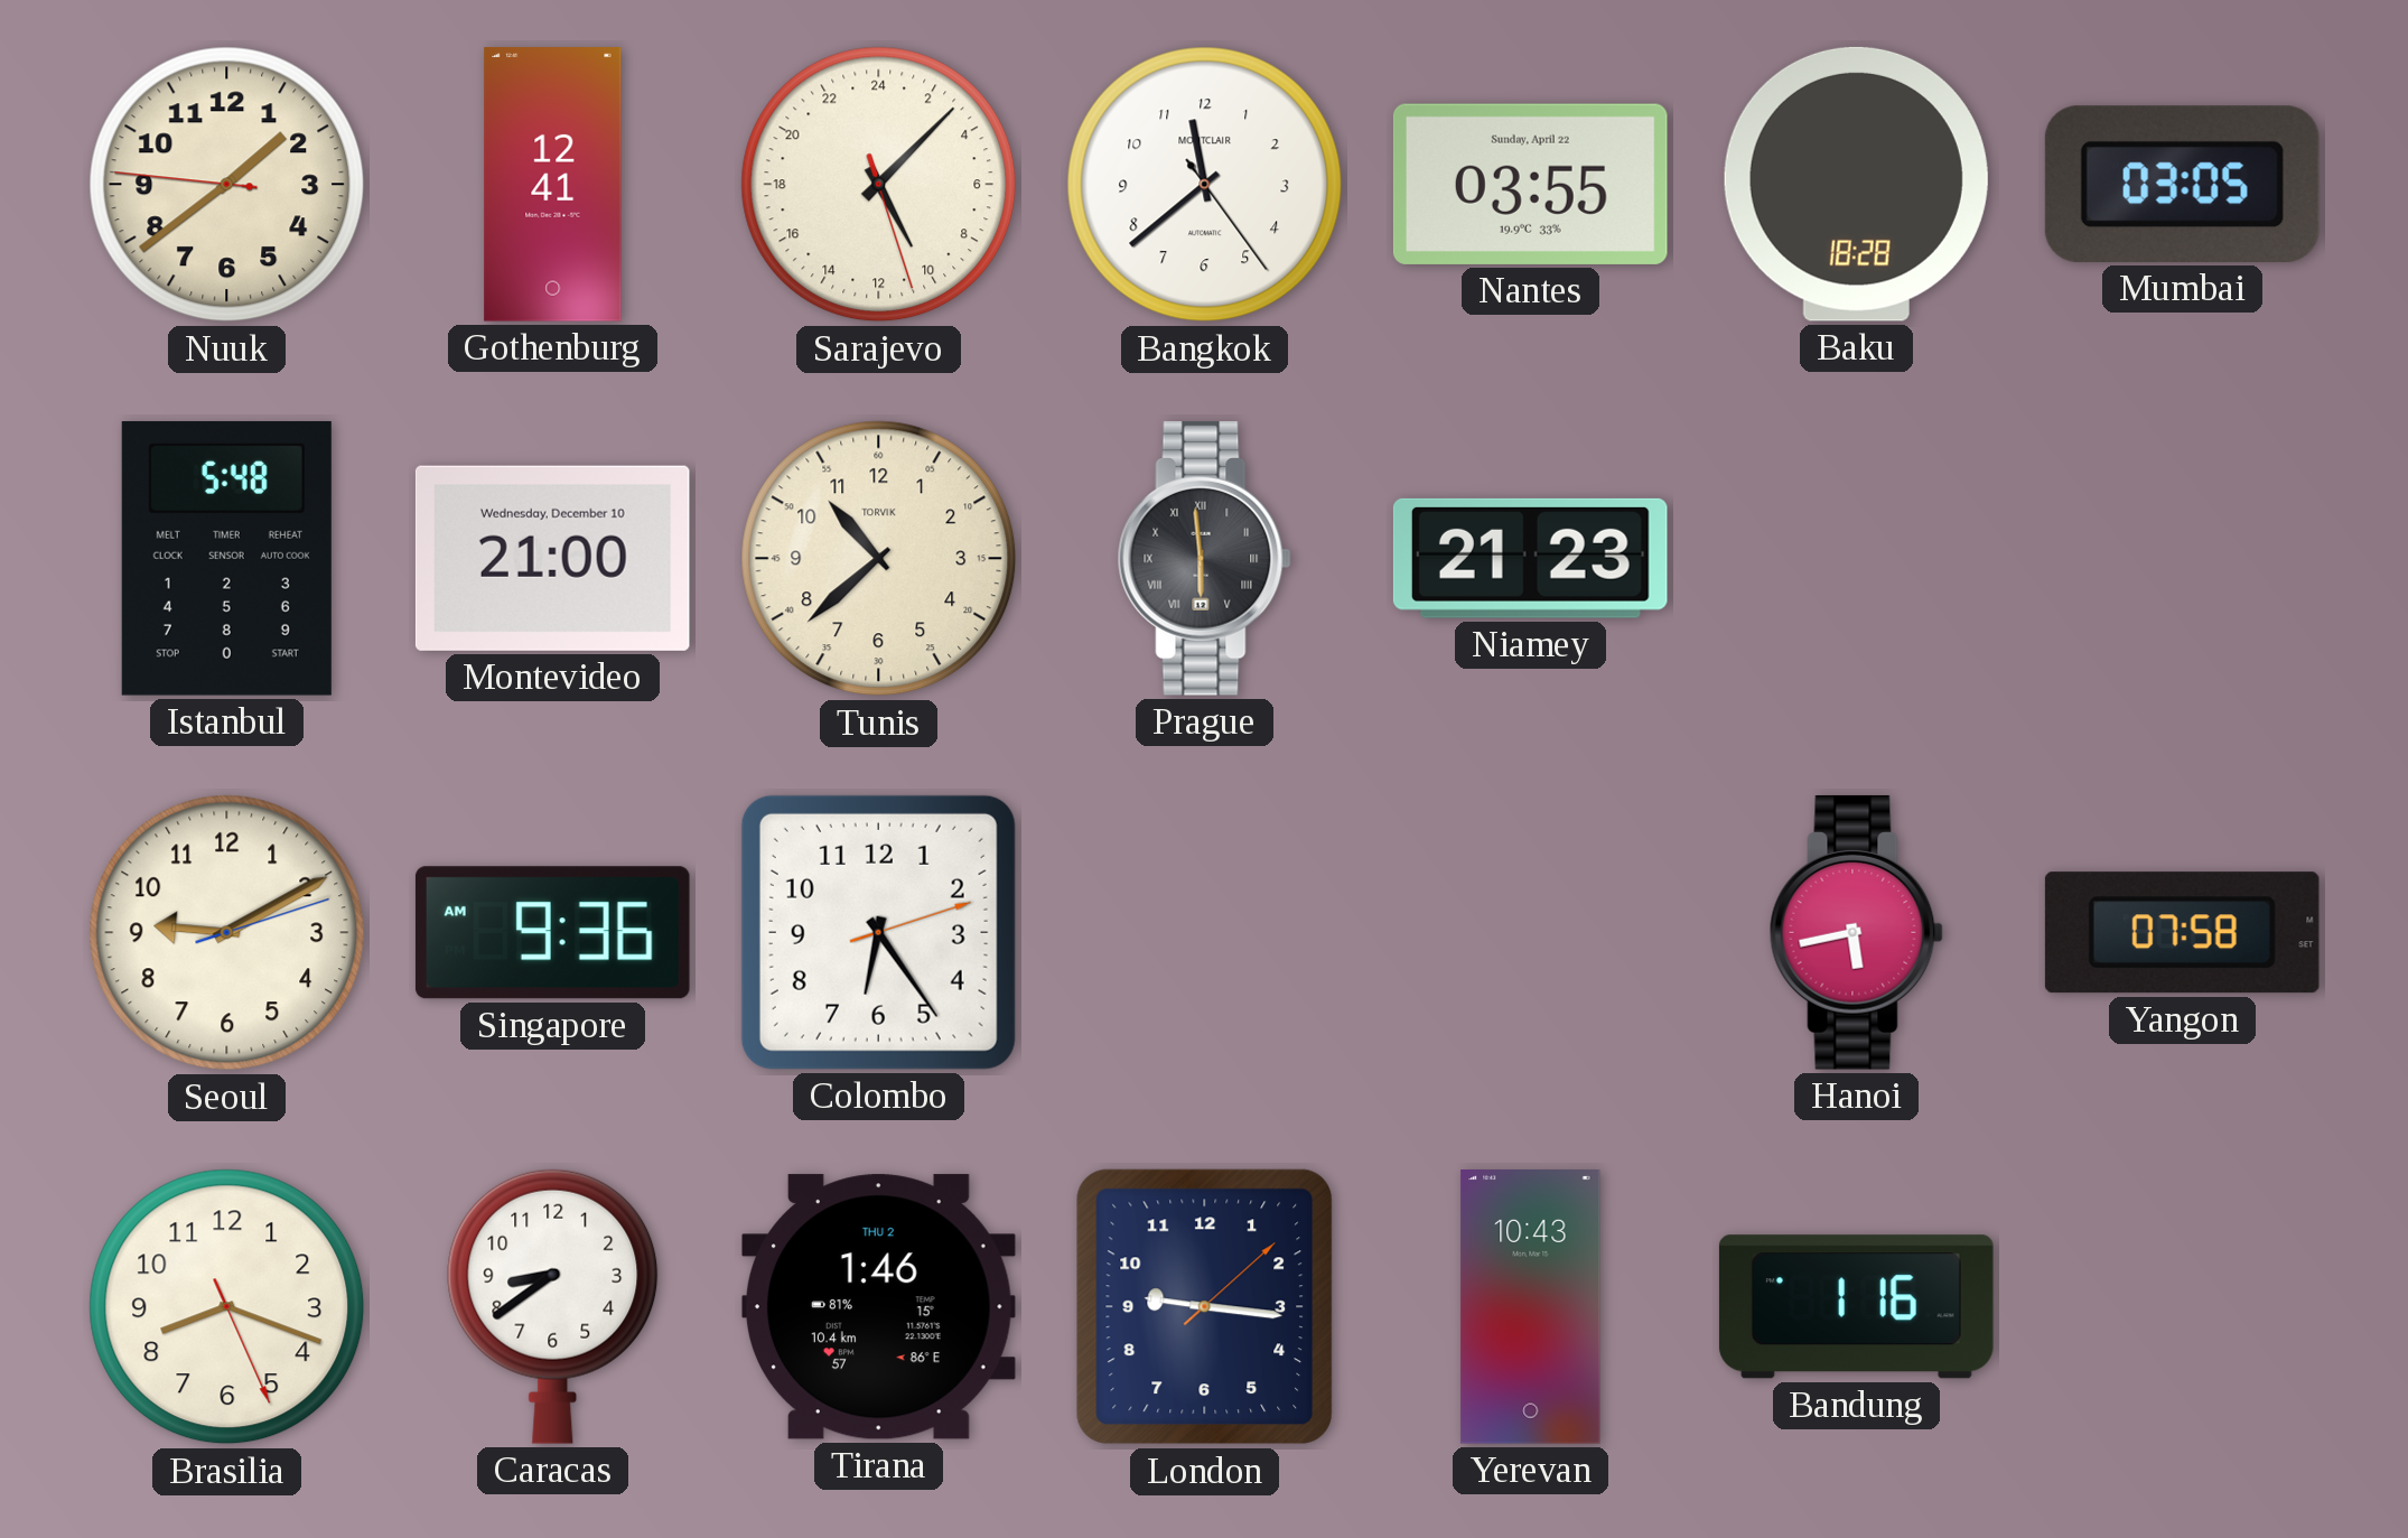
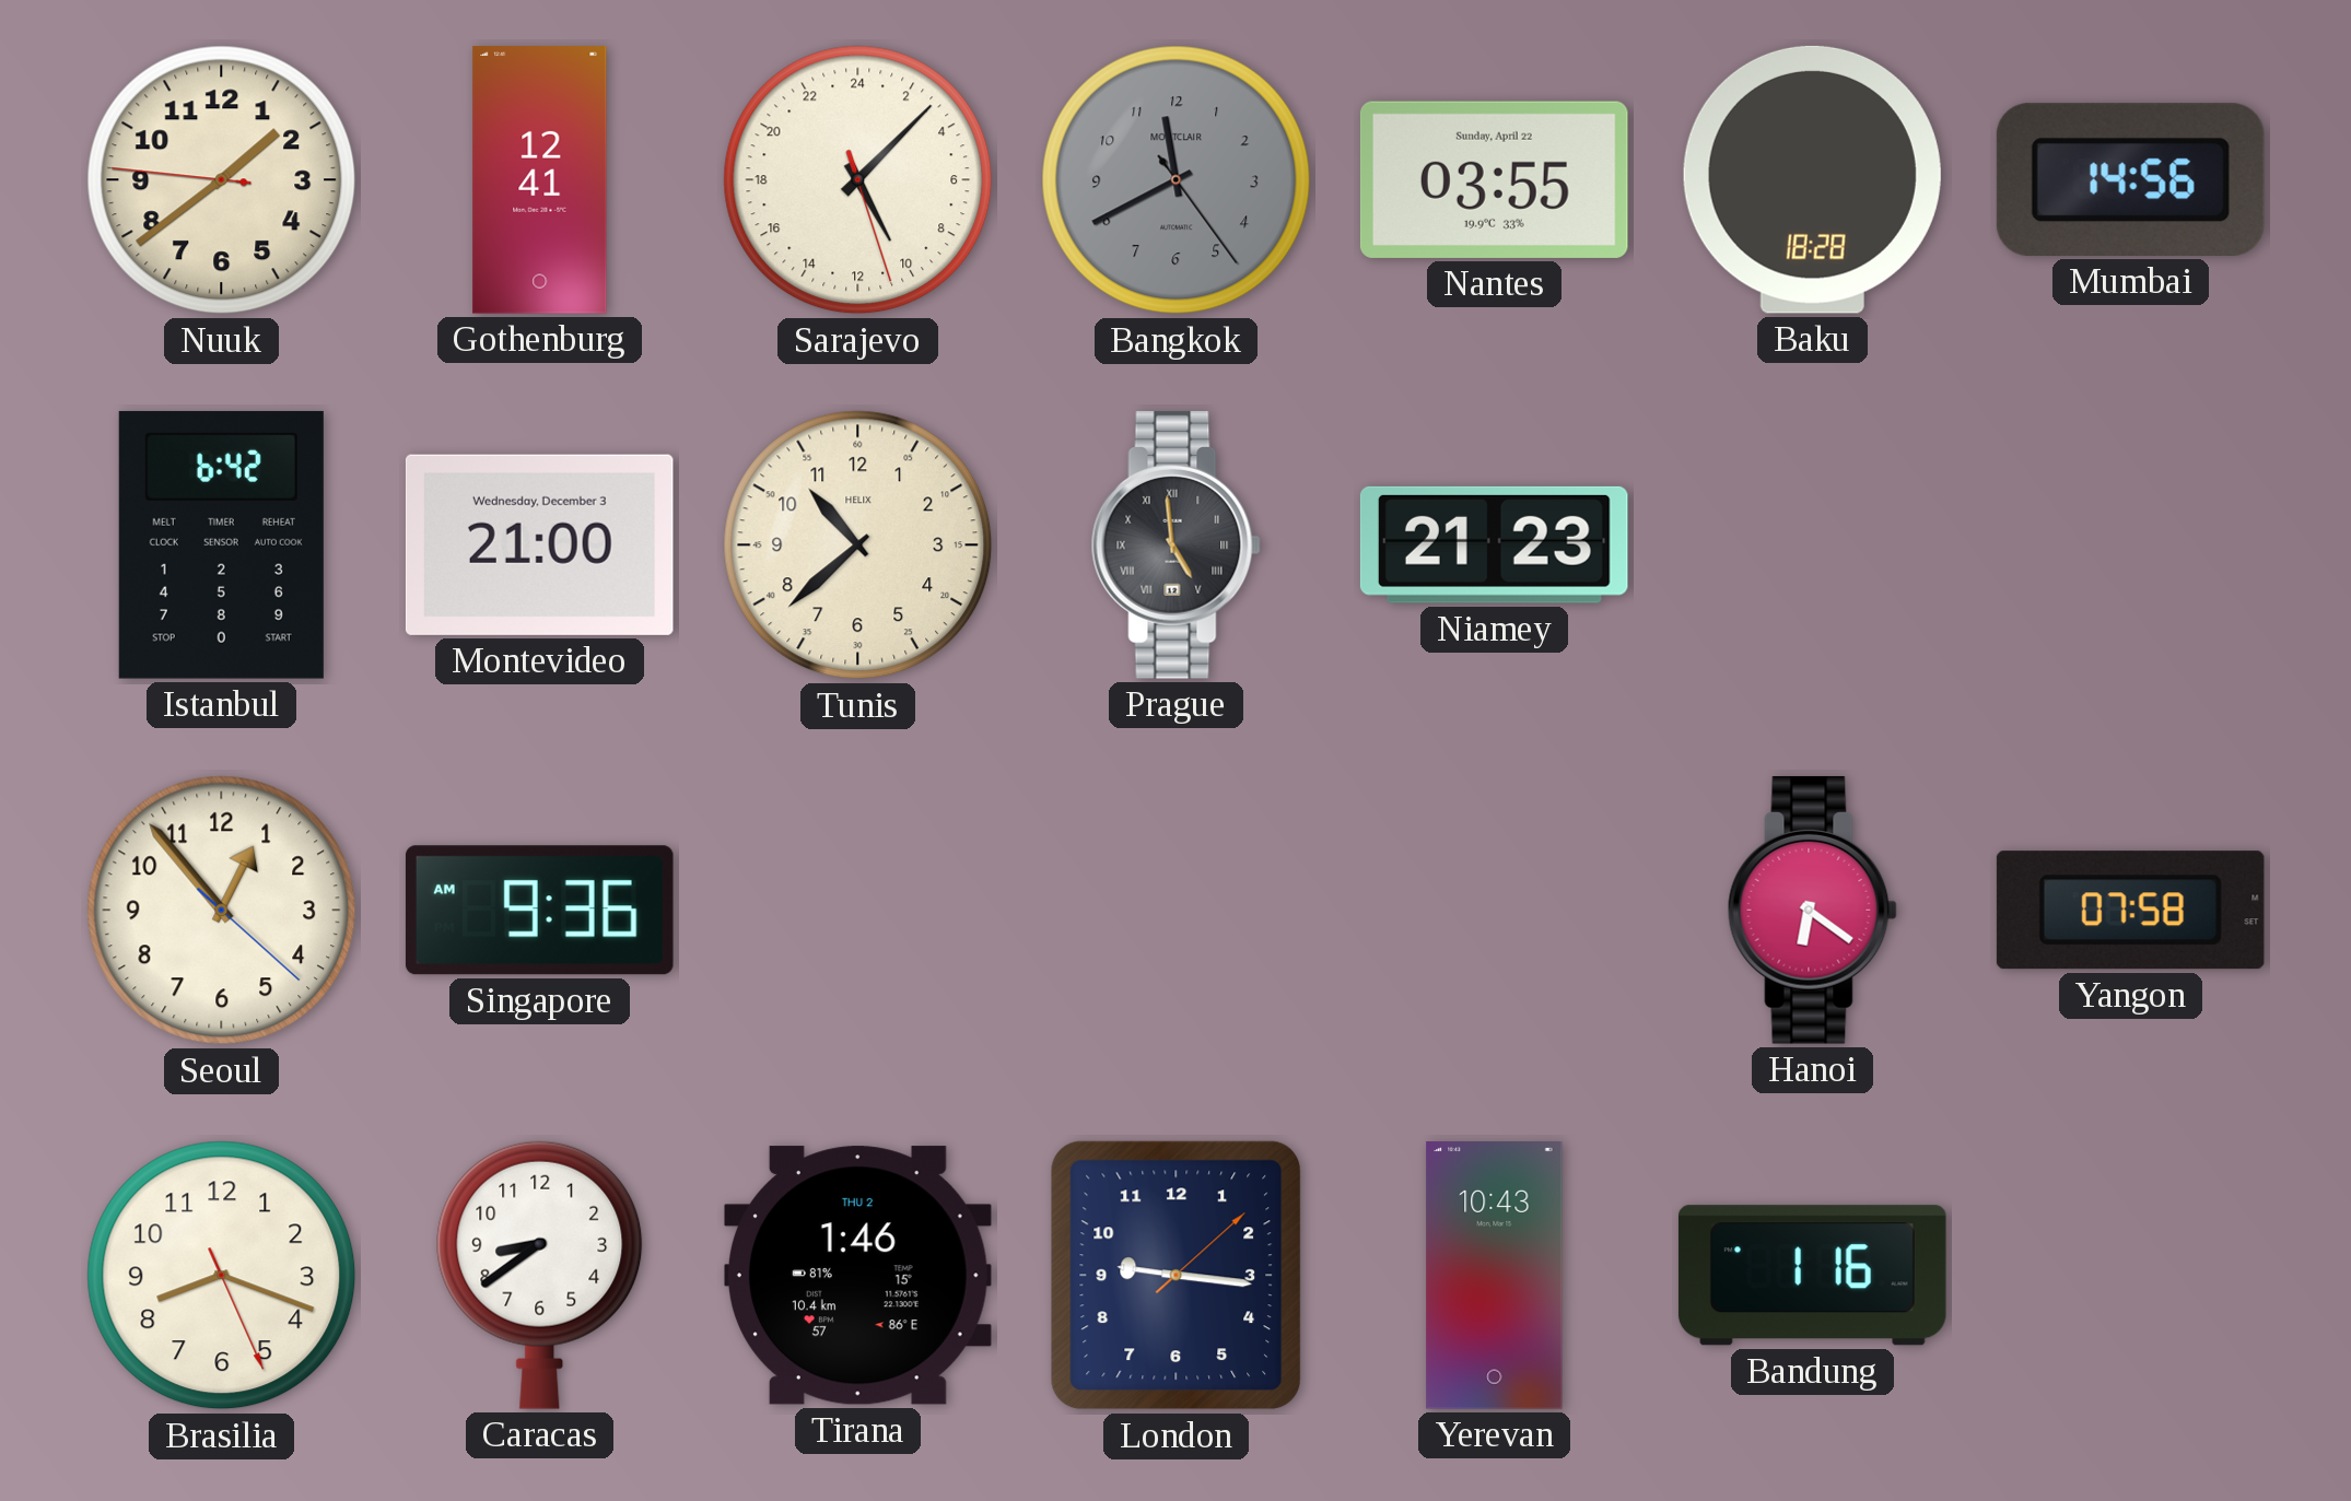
Bangkok: 11:38 -> 11:40
Bangkok dial: white -> grey
Mumbai: 03:05 -> 14:56
Istanbul: 5:48 -> 6:42
Montevideo date: Wednesday, December 10 -> Wednesday, December 3
Tunis brand: TORVIK -> HELIX
Prague: 5:59 -> 4:59
Seoul: 9:10 -> 12:53
Colombo: 6:24 -> none
Hanoi: 5:43 -> 6:21
